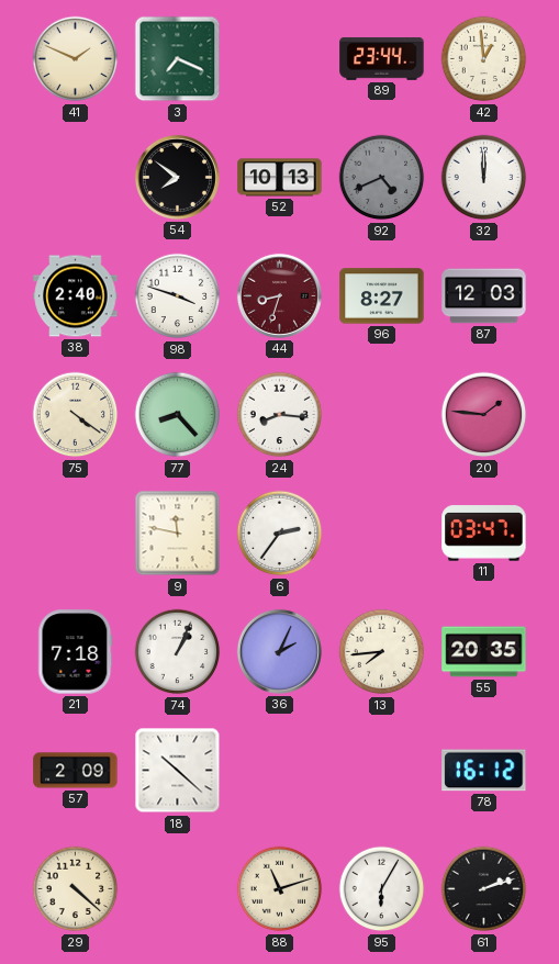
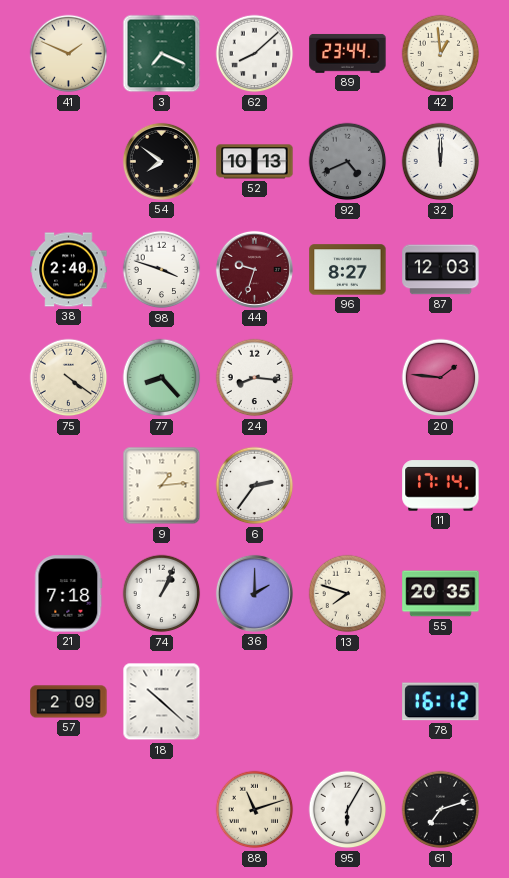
62: none -> 8:08
44: 8:33 -> 9:33
9: 11:47 -> 1:14
11: 03:47 -> 17:14
36: 2:04 -> 2:00
13: 7:44 -> 7:48
29: 4:22 -> none
61: 2:12 -> 7:12
